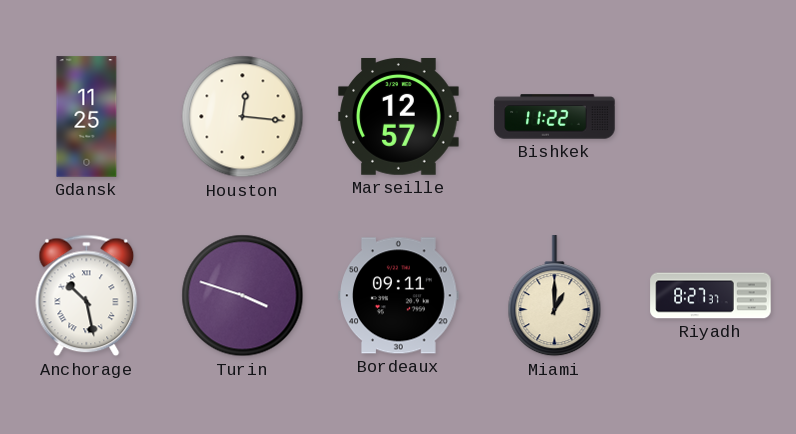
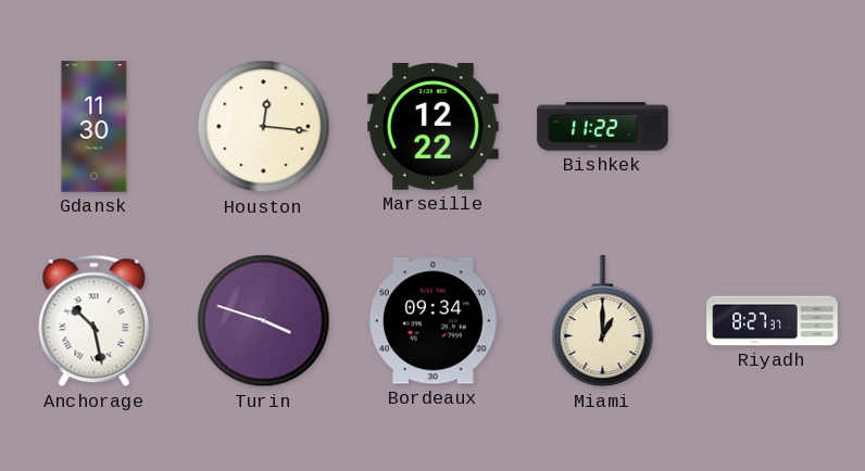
Gdansk: 11:25 -> 11:30
Marseille: 12:57 -> 12:22
Bordeaux: 09:11 -> 09:34
